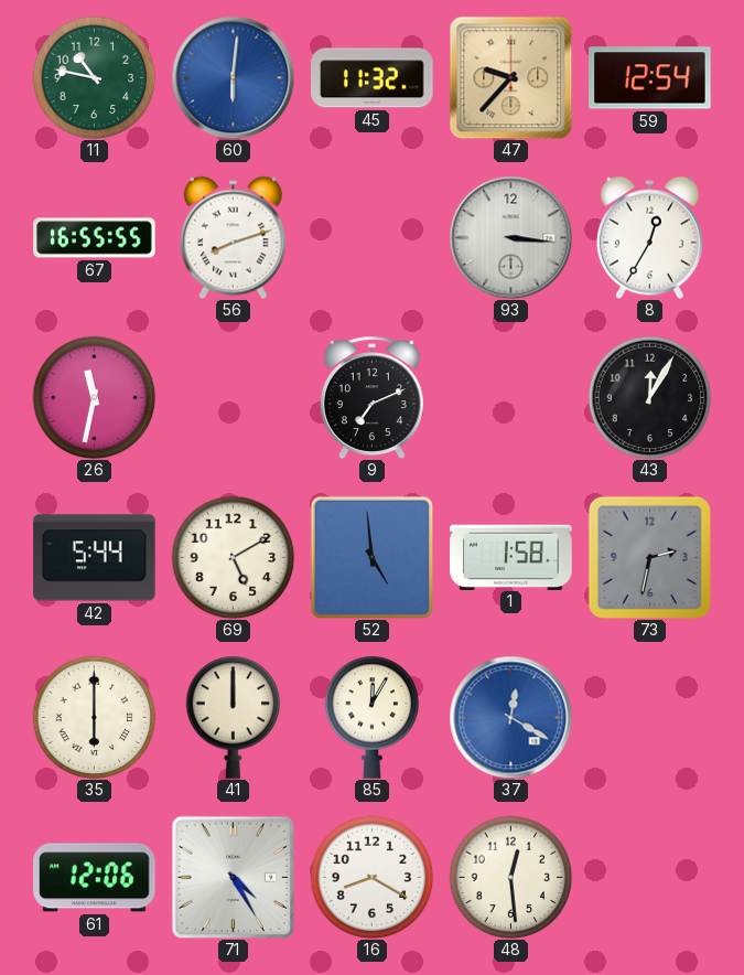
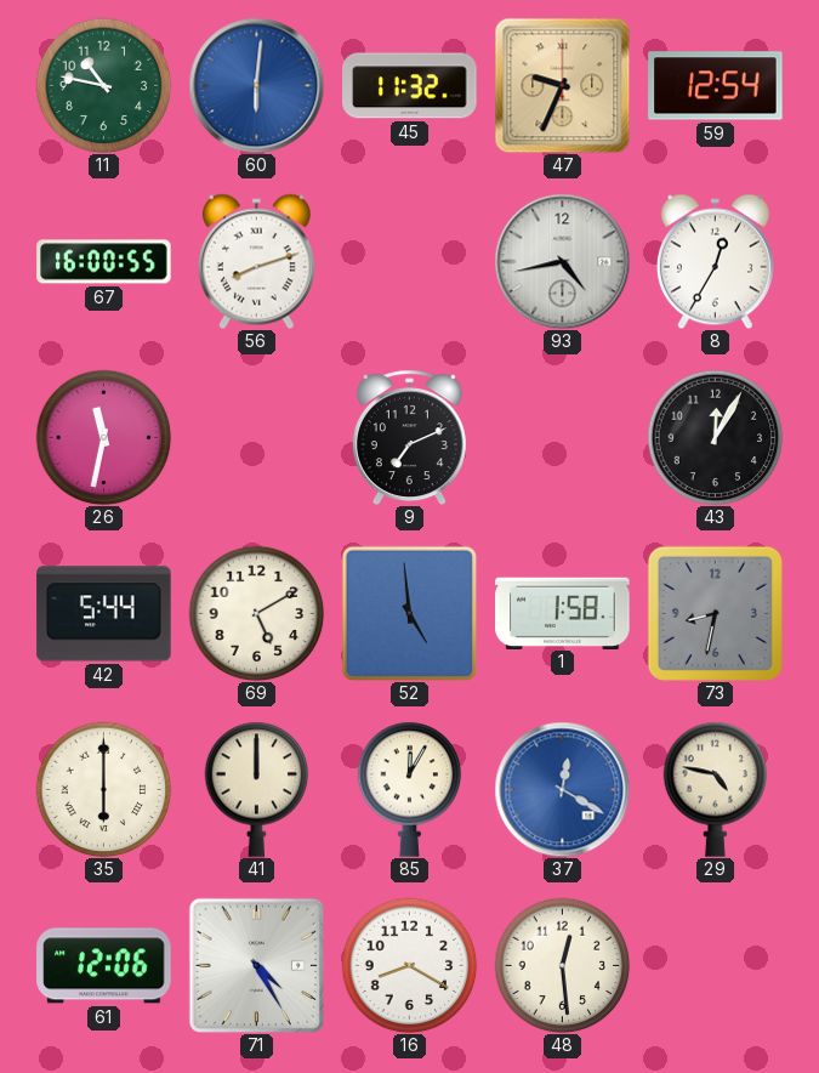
47: 9:37 -> 9:34
67: 16:55 -> 16:00
93: 3:16 -> 4:43
73: 2:32 -> 8:32
29: none -> 4:47
